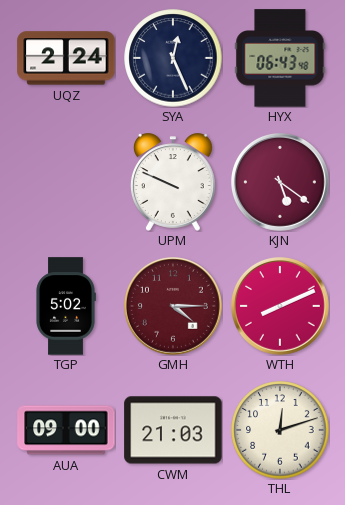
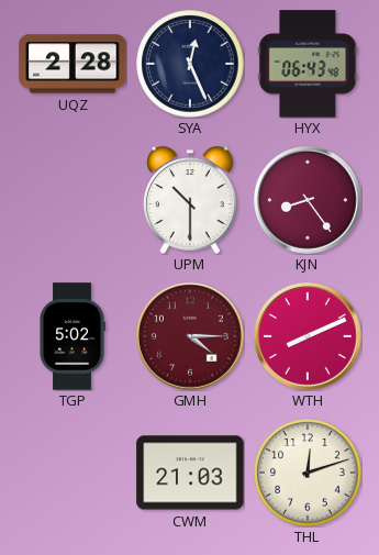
UQZ: 2:24 -> 2:28
UPM: 9:49 -> 10:30
KJN: 5:21 -> 8:24
AUA: 09:00 -> none
